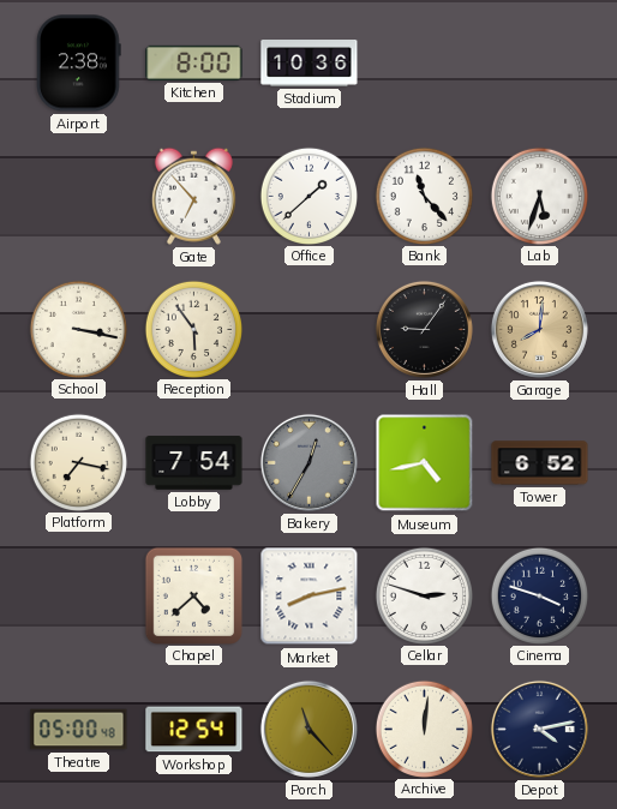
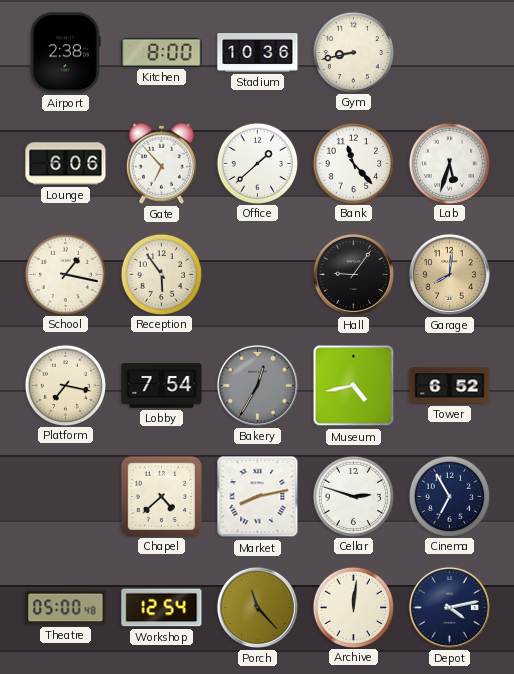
Gym: none -> 8:43
Lounge: none -> 6:06
School: 3:17 -> 1:17
Cinema: 3:48 -> 6:55
